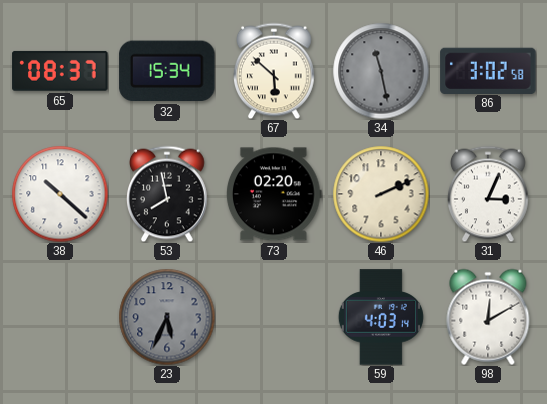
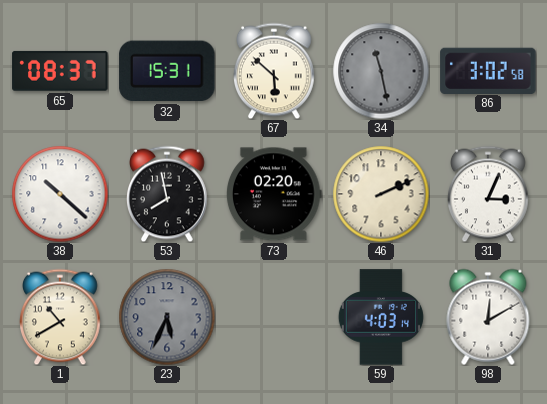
32: 15:34 -> 15:31
1: none -> 10:40
